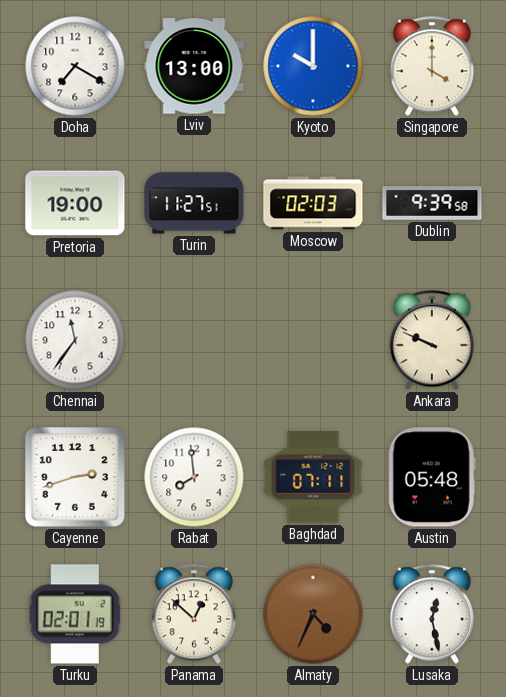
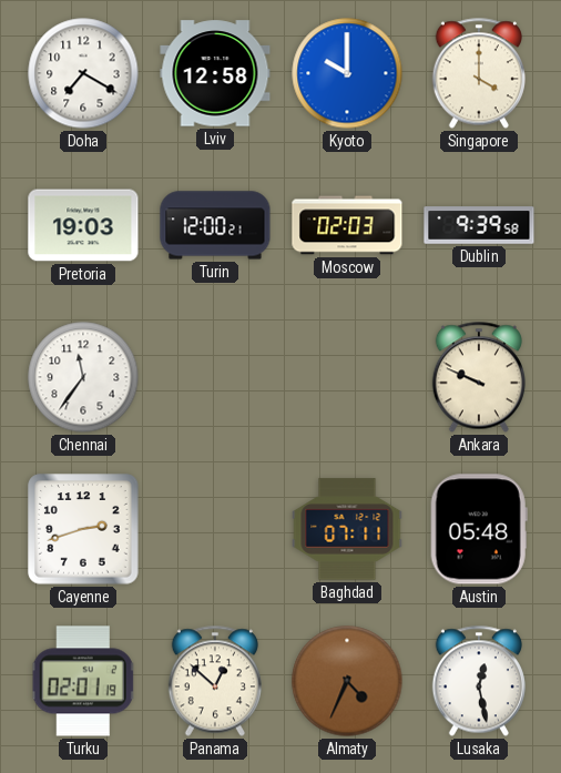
Lviv: 13:00 -> 12:58
Pretoria: 19:00 -> 19:03
Turin: 11:27 -> 12:00
Rabat: 7:59 -> none
